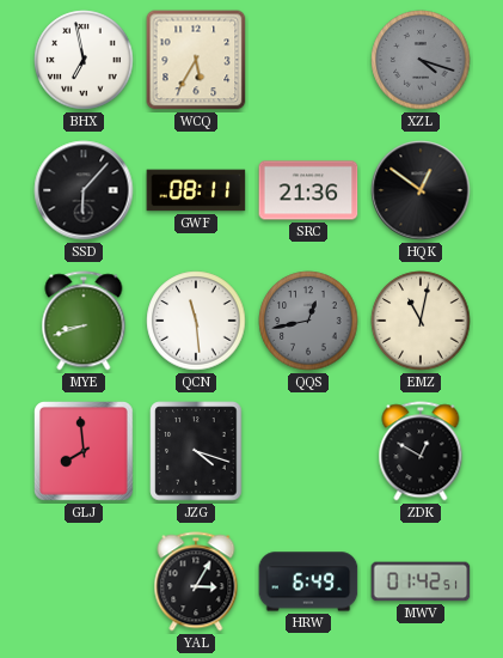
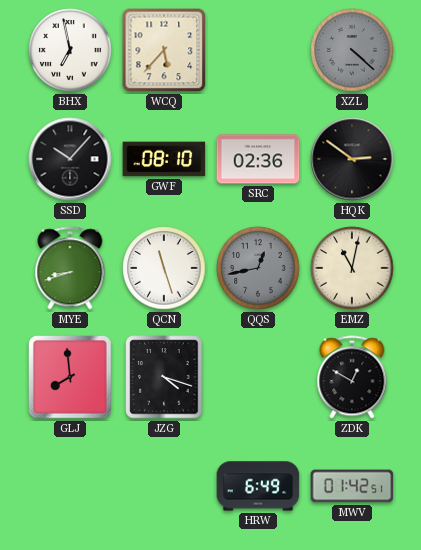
WCQ: 5:35 -> 5:37
XZL: 4:18 -> 4:22
SSD: 6:07 -> 10:07
GWF: 08:11 -> 08:10
SRC: 21:36 -> 02:36
HQK: 12:51 -> 2:51
QCN: 11:29 -> 11:27
YAL: 3:05 -> none
